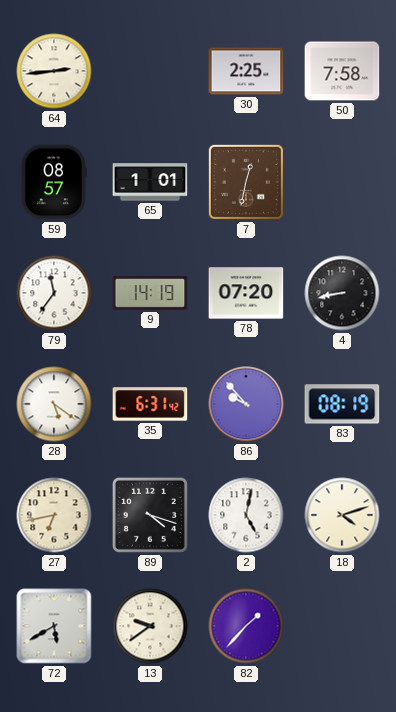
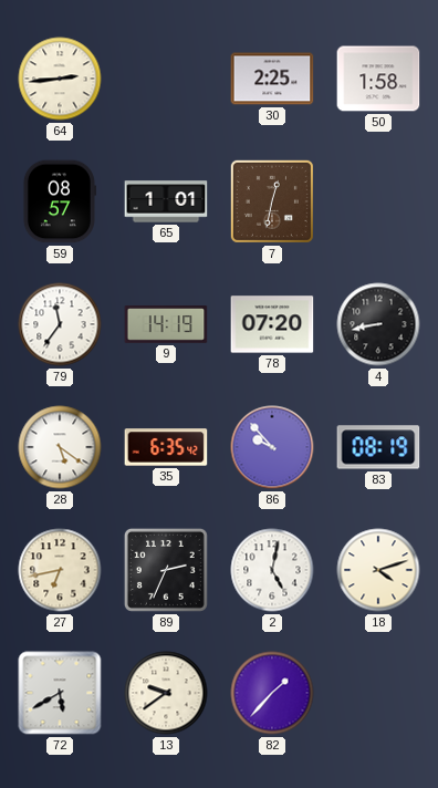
50: 7:58 -> 1:58
35: 6:31 -> 6:35
89: 4:18 -> 2:34
